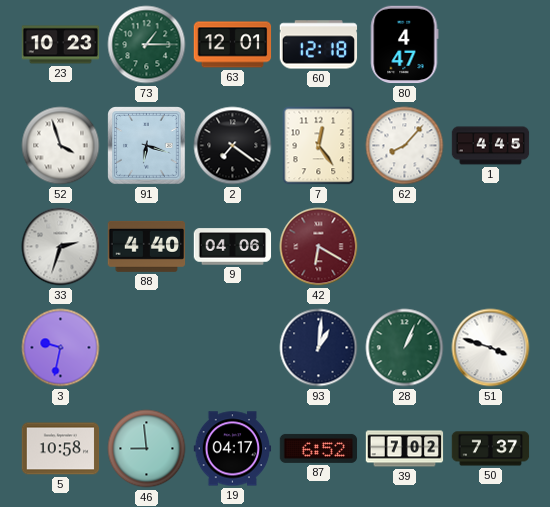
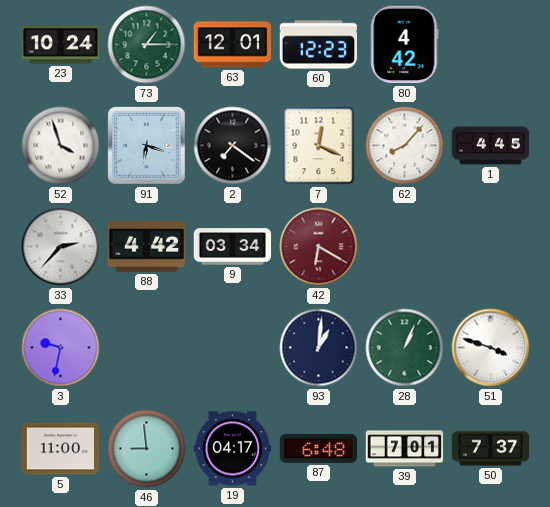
23: 10:23 -> 10:24
60: 12:18 -> 12:23
80: 4:47 -> 4:42
7: 12:24 -> 12:19
33: 2:33 -> 2:37
88: 4:40 -> 4:42
9: 04:06 -> 03:34
5: 10:58 -> 11:00
87: 6:52 -> 6:48
39: 7:02 -> 7:01
